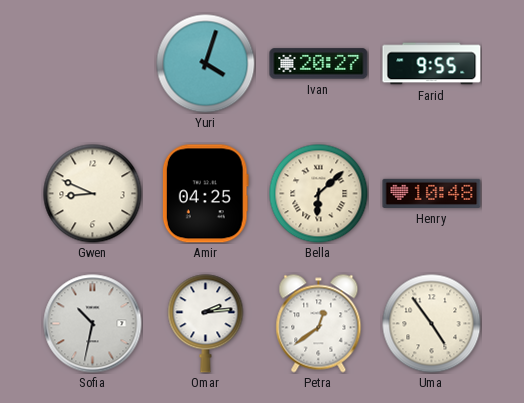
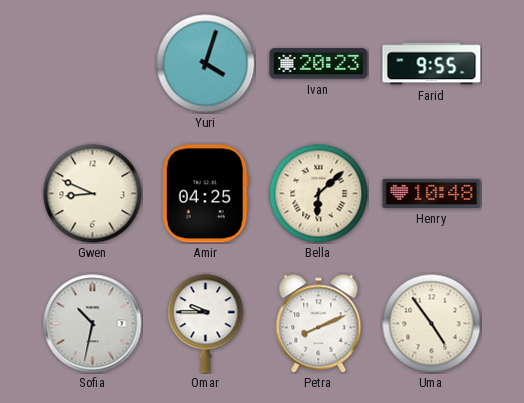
Ivan: 20:27 -> 20:23
Omar: 2:14 -> 9:45
Petra: 12:39 -> 8:11
